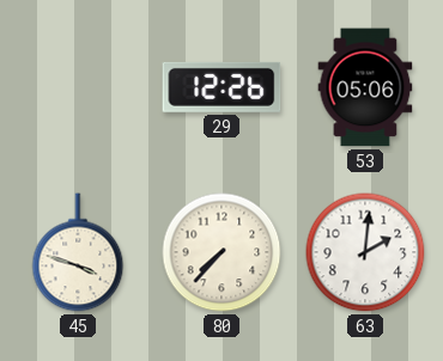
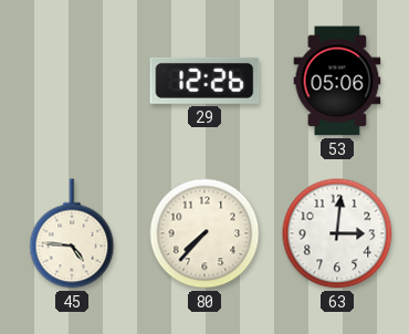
45: 3:48 -> 4:46
63: 2:01 -> 3:01
